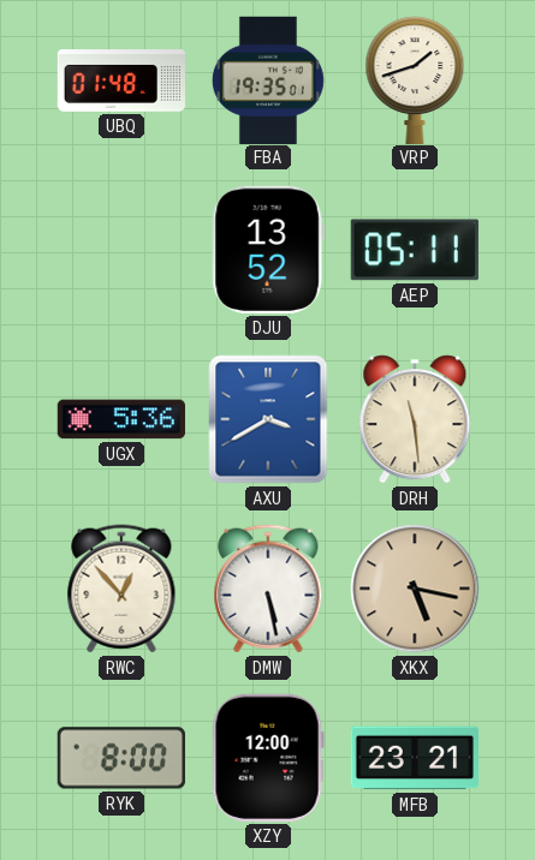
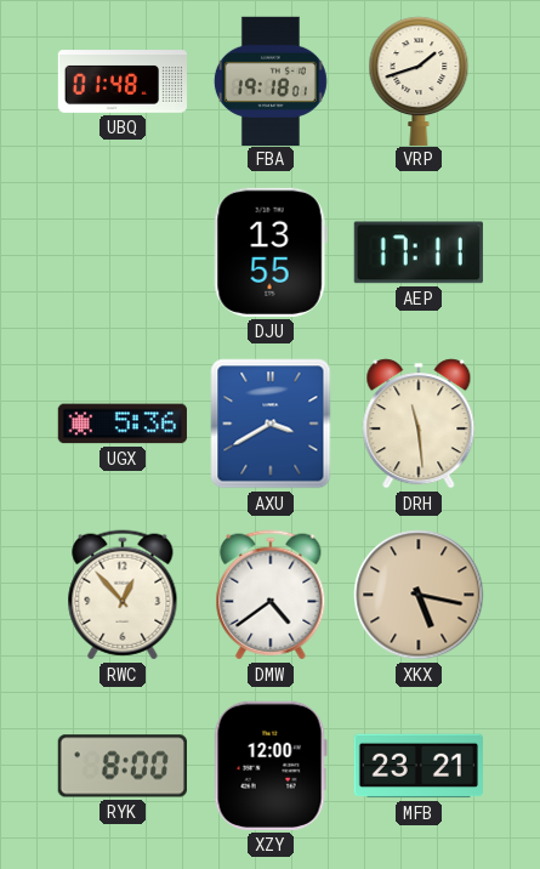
FBA: 19:35 -> 19:18
DJU: 13:52 -> 13:55
AEP: 05:11 -> 17:11
DMW: 5:28 -> 4:39
